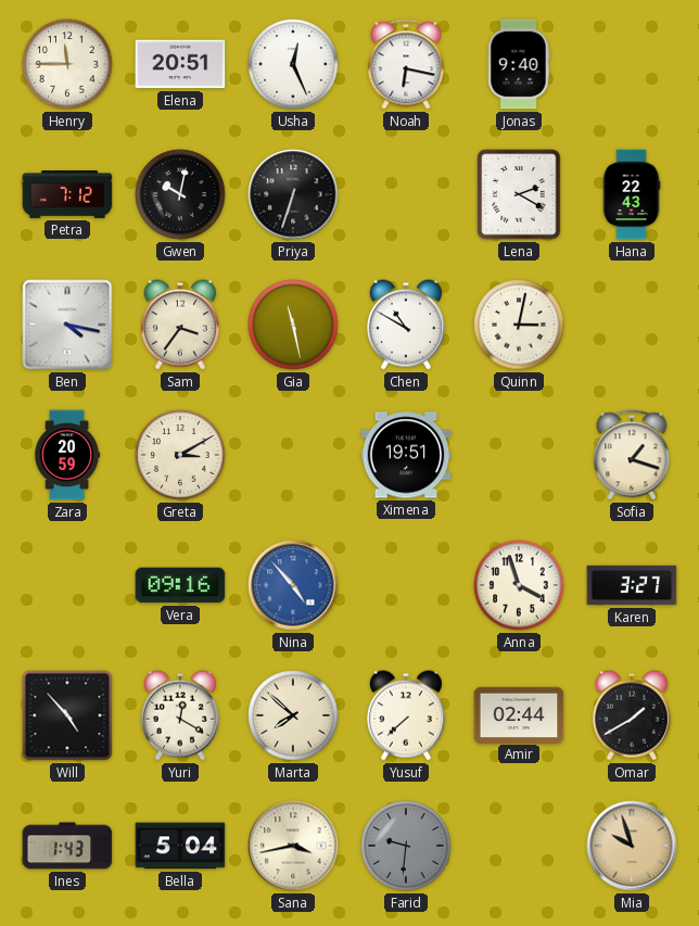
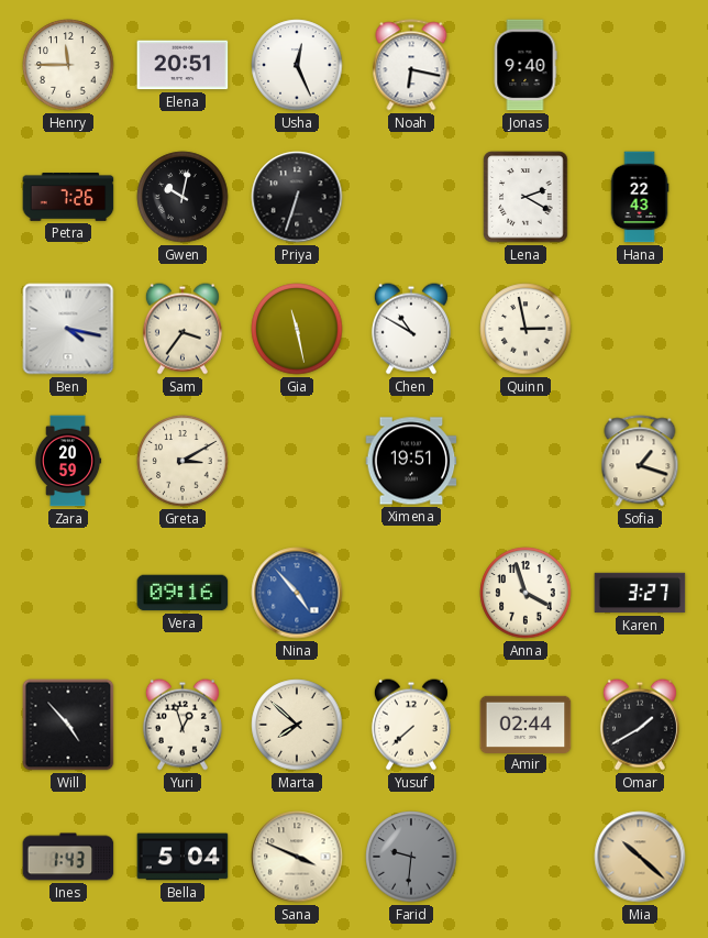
Petra: 7:12 -> 7:26
Quinn: 3:02 -> 2:58
Yuri: 12:20 -> 12:57
Sana: 3:43 -> 3:49
Mia: 9:57 -> 10:22
